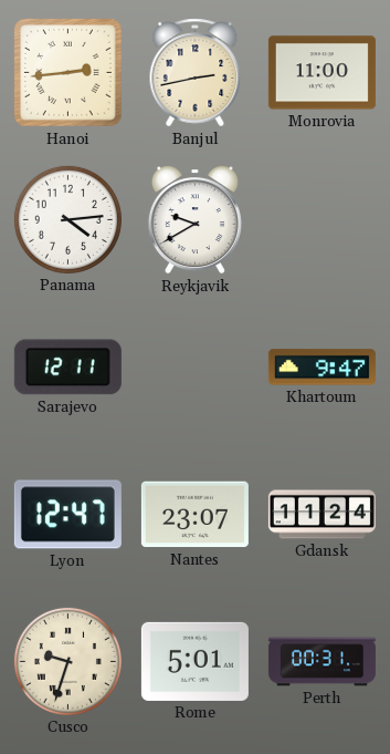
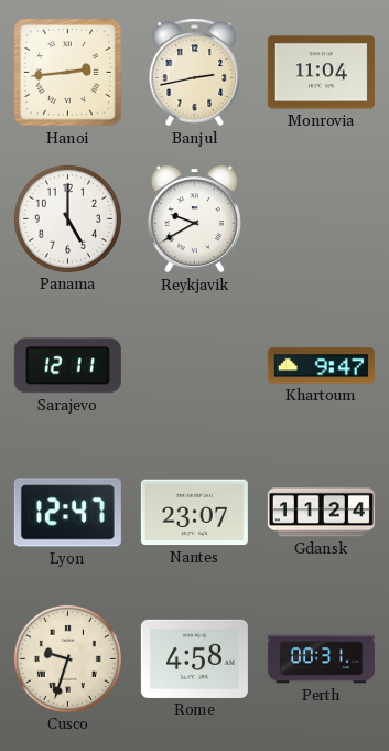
Monrovia: 11:00 -> 11:04
Panama: 4:14 -> 5:00
Rome: 5:01 -> 4:58
